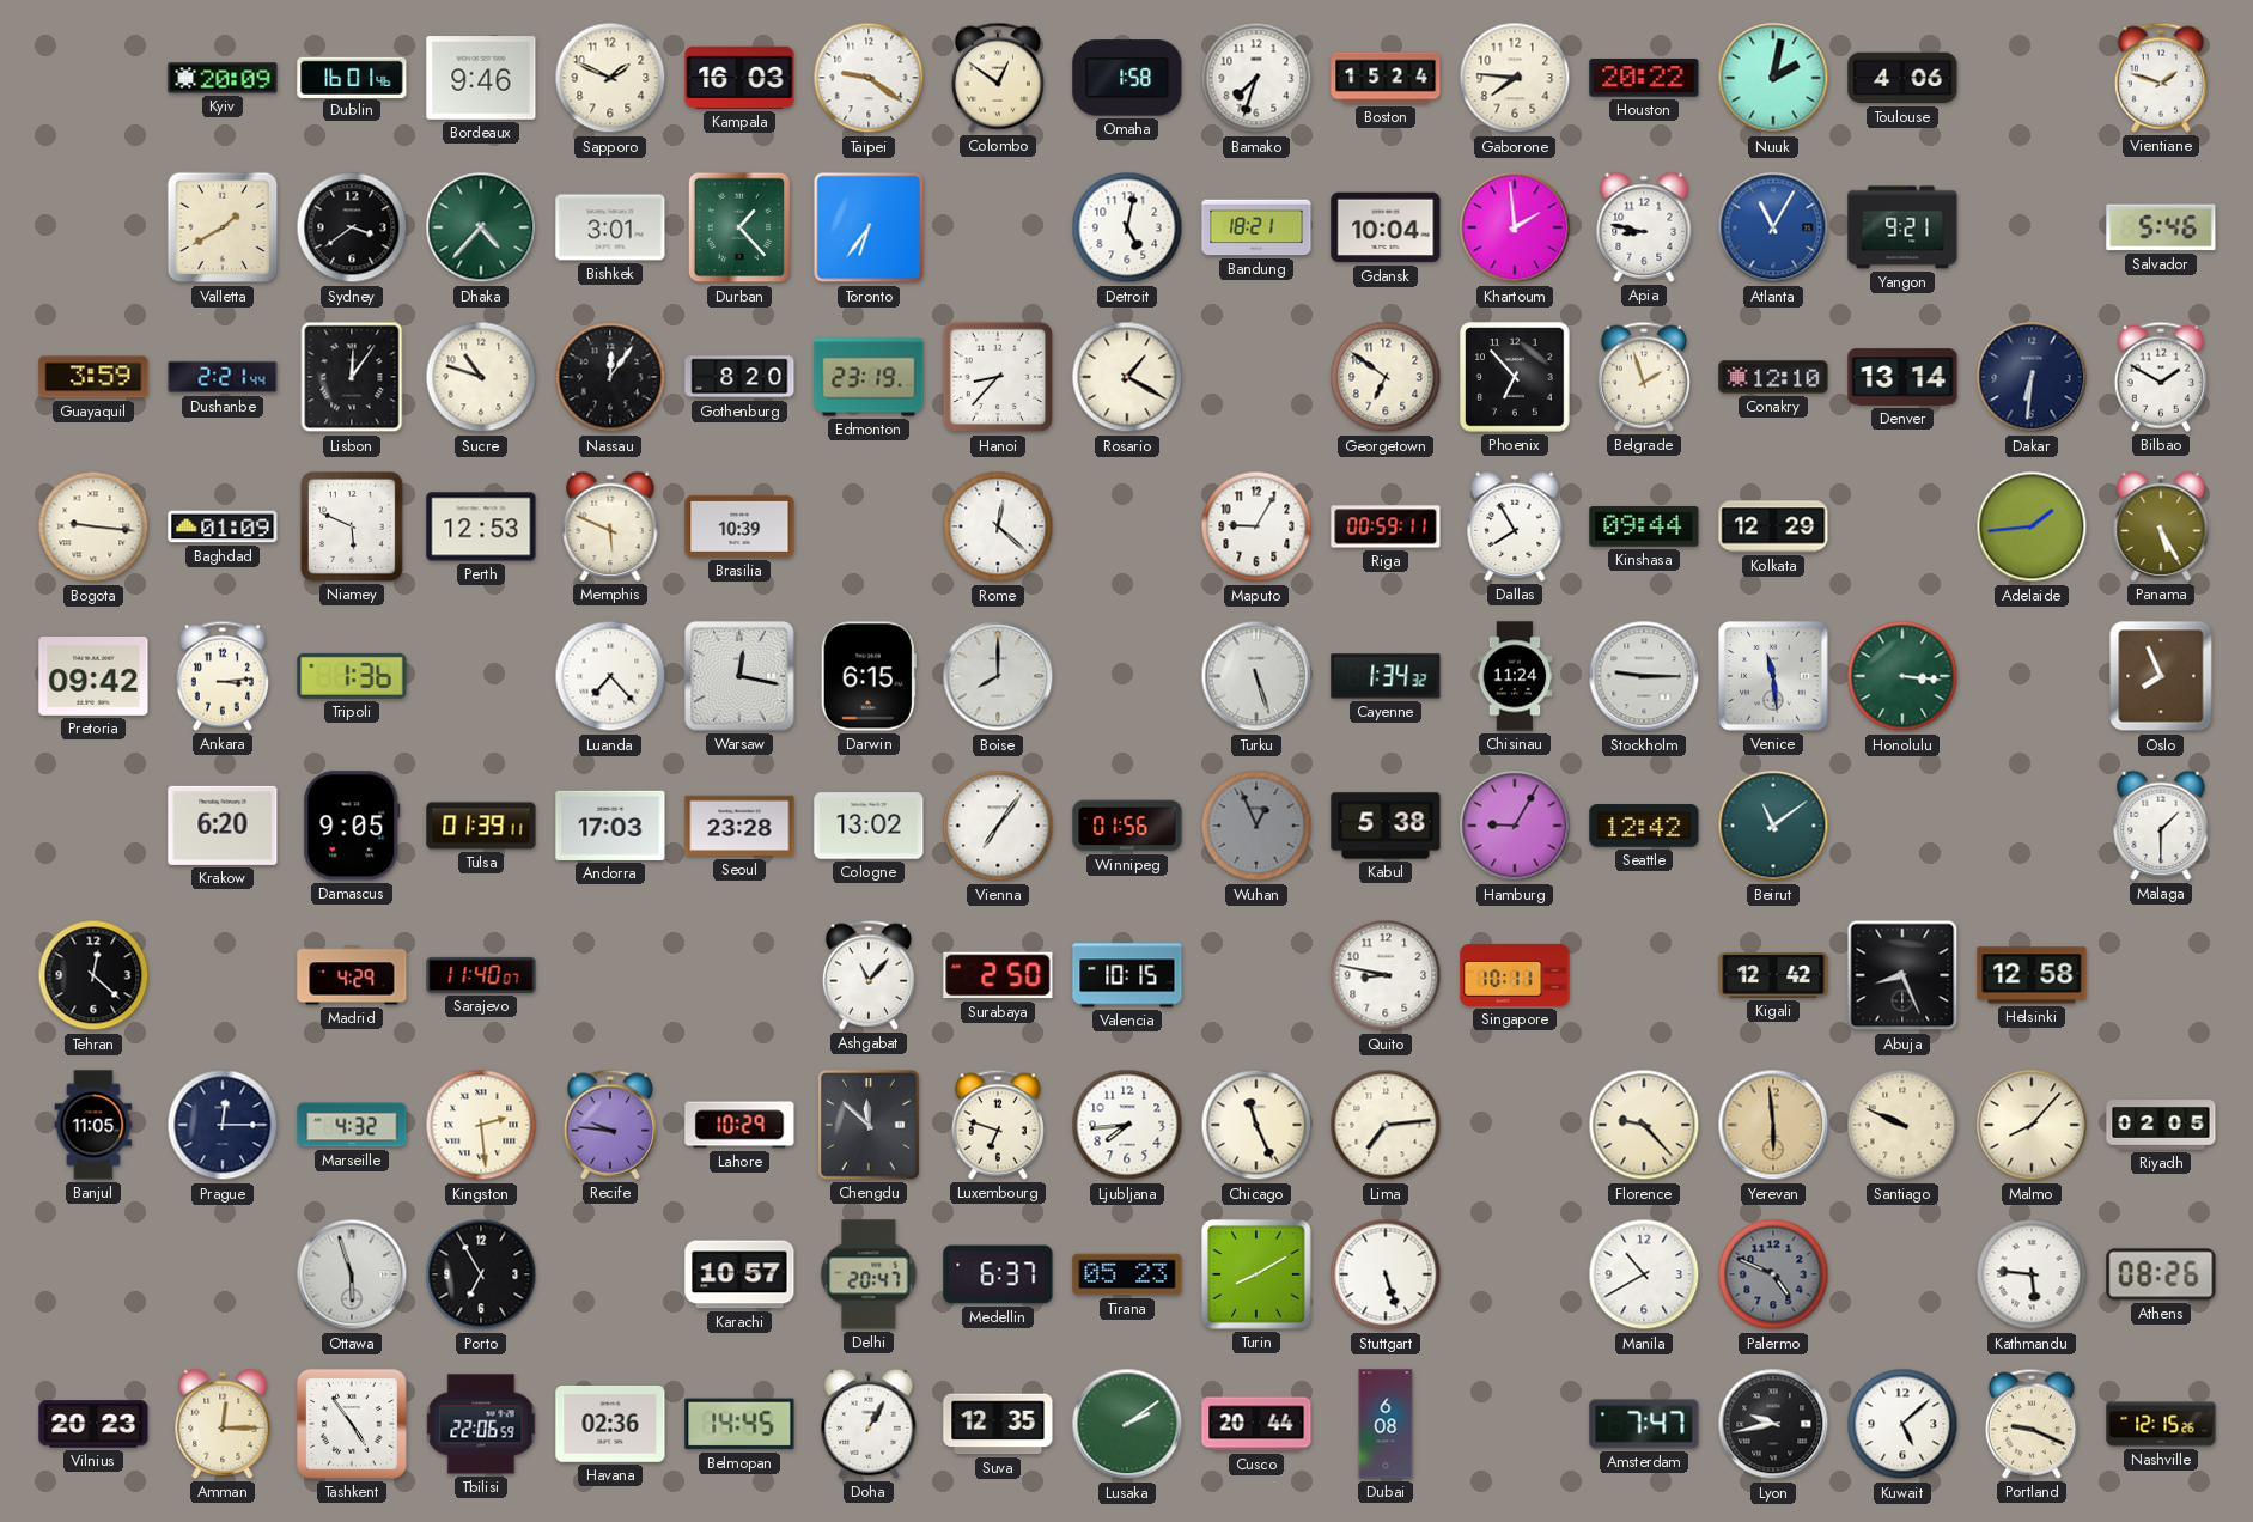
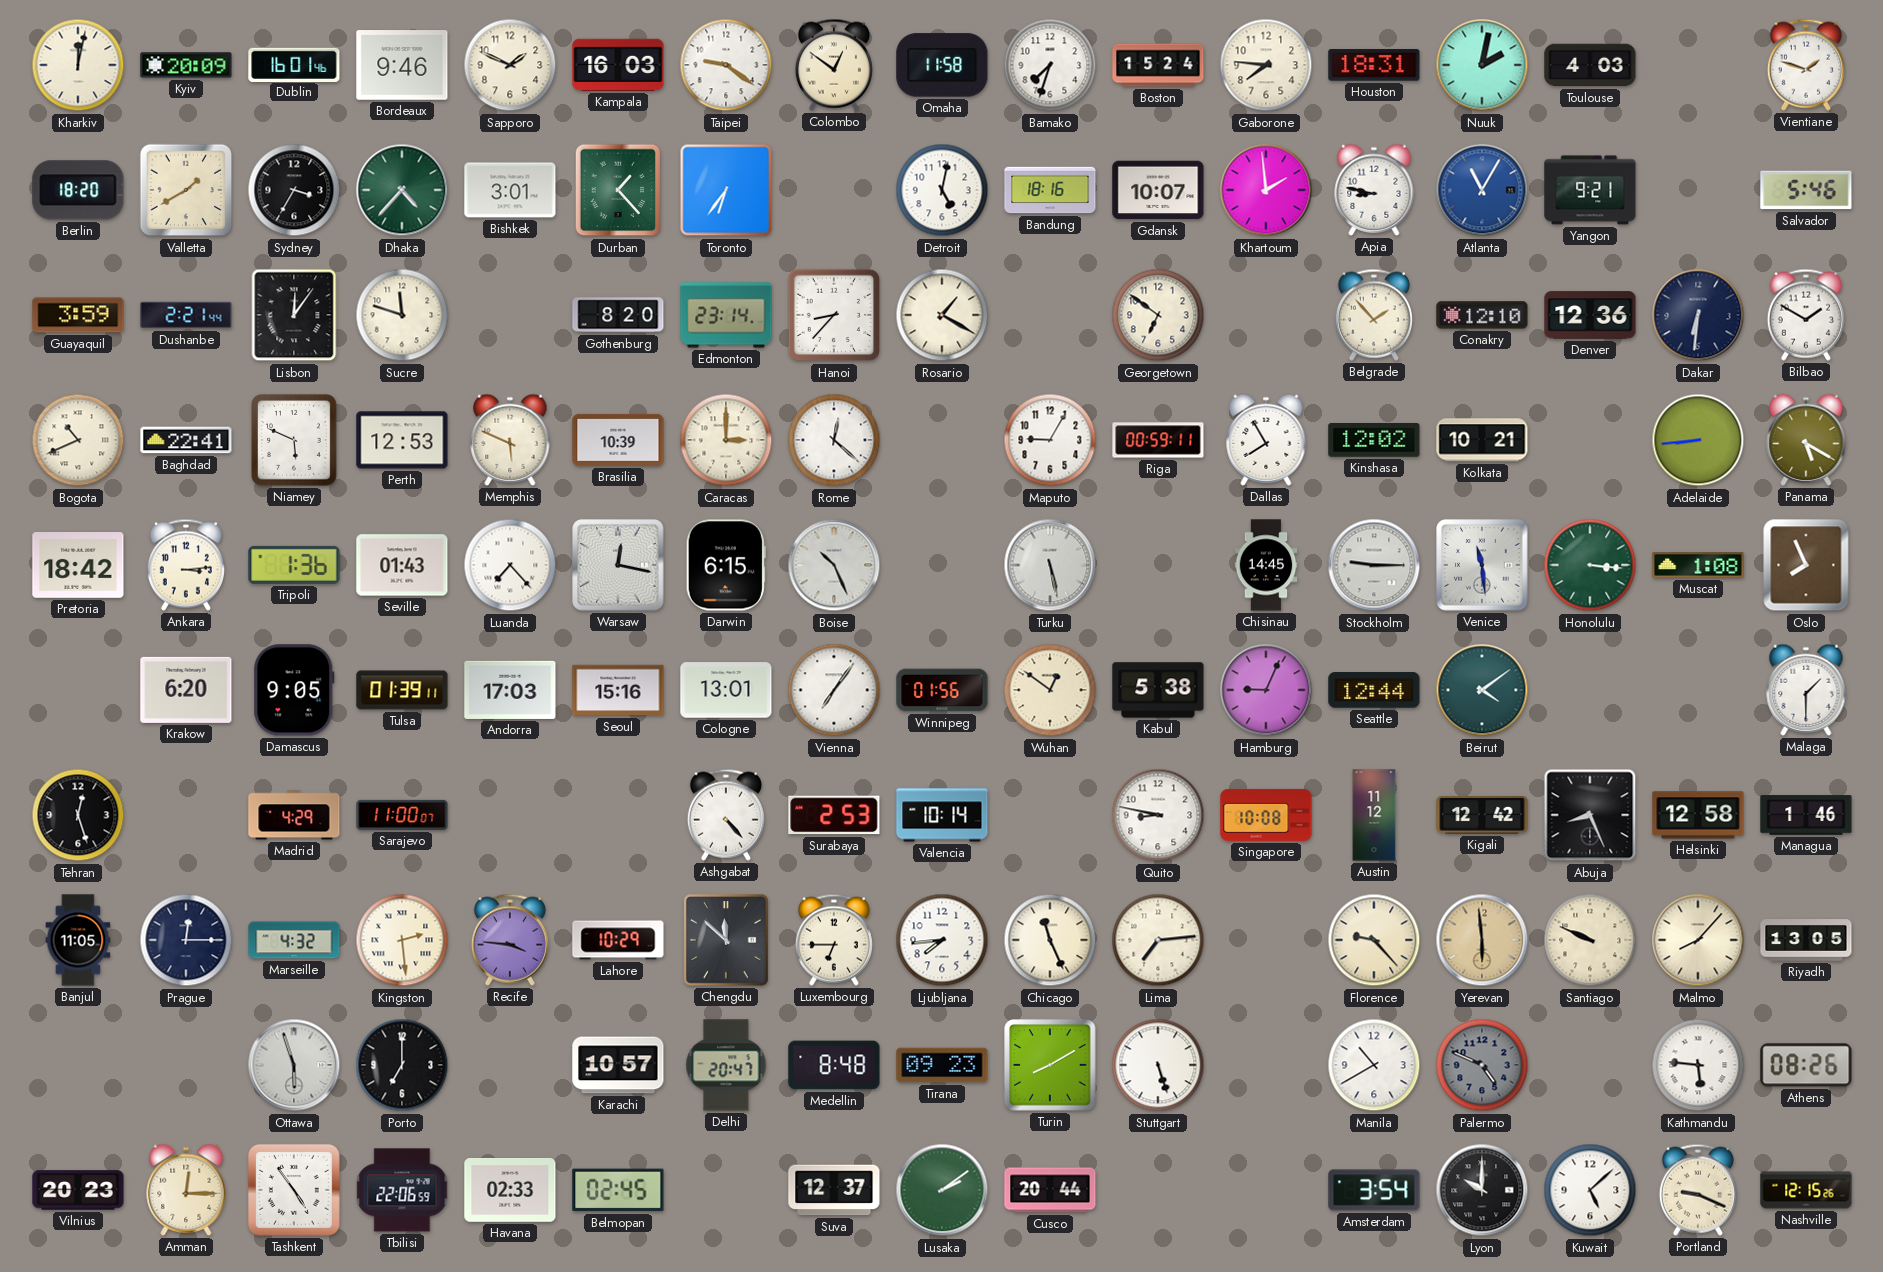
Kharkiv: none -> 12:02
Omaha: 1:58 -> 11:58
Houston: 20:22 -> 18:31
Toulouse: 4:06 -> 4:03
Berlin: none -> 18:20
Sydney: 3:39 -> 3:35
Bandung: 18:21 -> 18:16
Gdansk: 10:04 -> 10:07
Sucre: 10:48 -> 11:48
Nassau: 12:06 -> none
Edmonton: 23:19 -> 23:14
Phoenix: 6:53 -> none
Belgrade: 1:57 -> 1:53
Denver: 13:14 -> 12:36
Bogota: 9:16 -> 10:41
Baghdad: 01:09 -> 22:41
Caracas: none -> 3:00
Kinshasa: 09:44 -> 12:02
Kolkata: 12:29 -> 10:21
Adelaide: 1:44 -> 8:44
Panama: 5:25 -> 5:20
Pretoria: 09:42 -> 18:42
Seville: none -> 01:43
Boise: 8:00 -> 10:26
Turku: 5:27 -> 5:28
Cayenne: 1:34 -> none
Chisinau: 11:24 -> 14:45
Muscat: none -> 1:08
Seoul: 23:28 -> 15:16
Cologne: 13:02 -> 13:01
Wuhan: 12:56 -> 12:51
Wuhan dial: grey -> cream
Hamburg: 9:05 -> 9:04
Seattle: 12:42 -> 12:44
Beirut: 11:09 -> 4:09
Tehran: 12:22 -> 12:27
Sarajevo: 11:40 -> 11:00
Ashgabat: 11:07 -> 4:23
Surabaya: 2:50 -> 2:53
Valencia: 10:15 -> 10:14
Singapore: 10:11 -> 10:08
Austin: none -> 11:12
Managua: none -> 1:46
Recife: 9:46 -> 3:46
Luxembourg: 6:48 -> 6:45
Riyadh: 02:05 -> 13:05
Porto: 6:55 -> 7:00
Medellin: 6:37 -> 8:48
Tirana: 05:23 -> 09:23
Havana: 02:36 -> 02:33
Belmopan: 14:45 -> 02:45
Doha: 1:05 -> none
Suva: 12:35 -> 12:37
Dubai: 6:08 -> none
Amsterdam: 7:47 -> 3:54
Lyon: 9:43 -> 10:00
